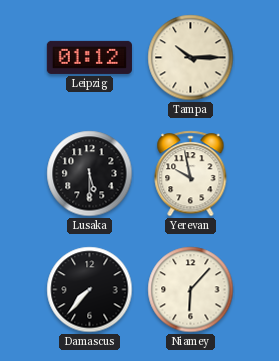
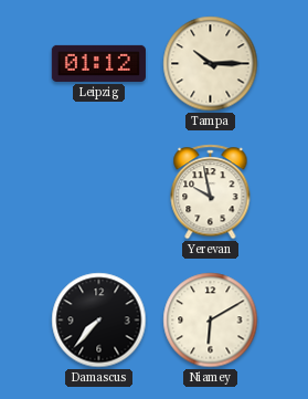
Lusaka: 5:30 -> none
Niamey: 6:07 -> 6:10
